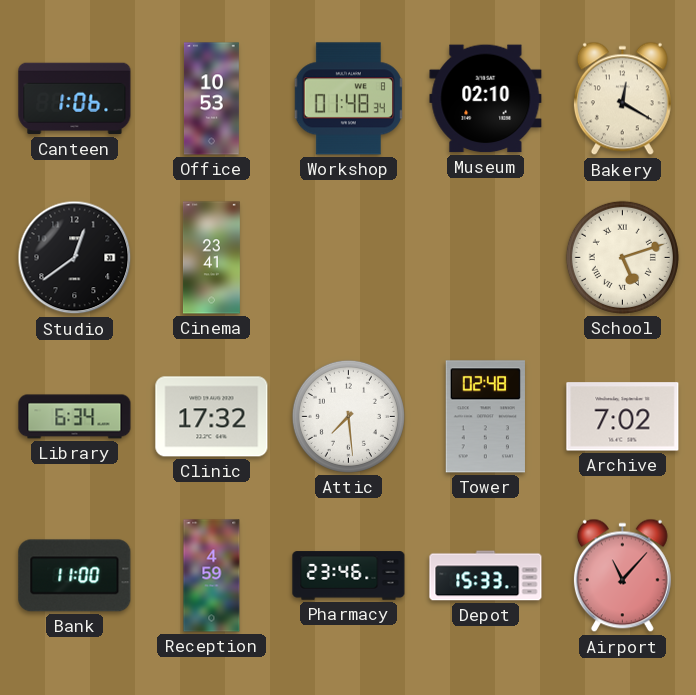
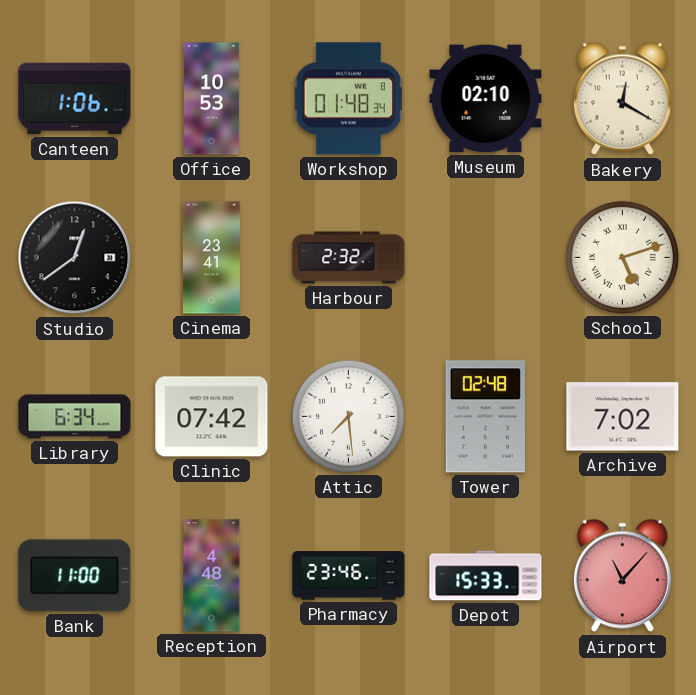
Harbour: none -> 2:32
Clinic: 17:32 -> 07:42
Reception: 4:59 -> 4:48
